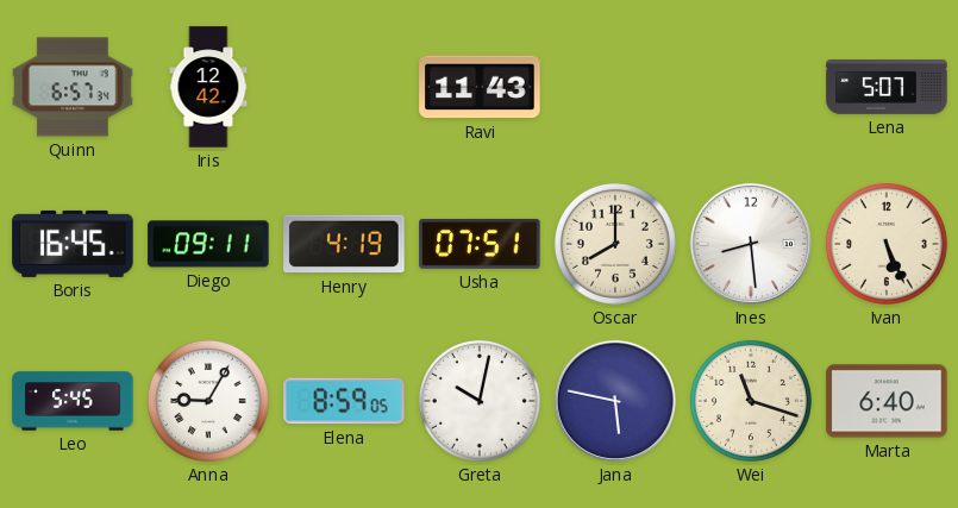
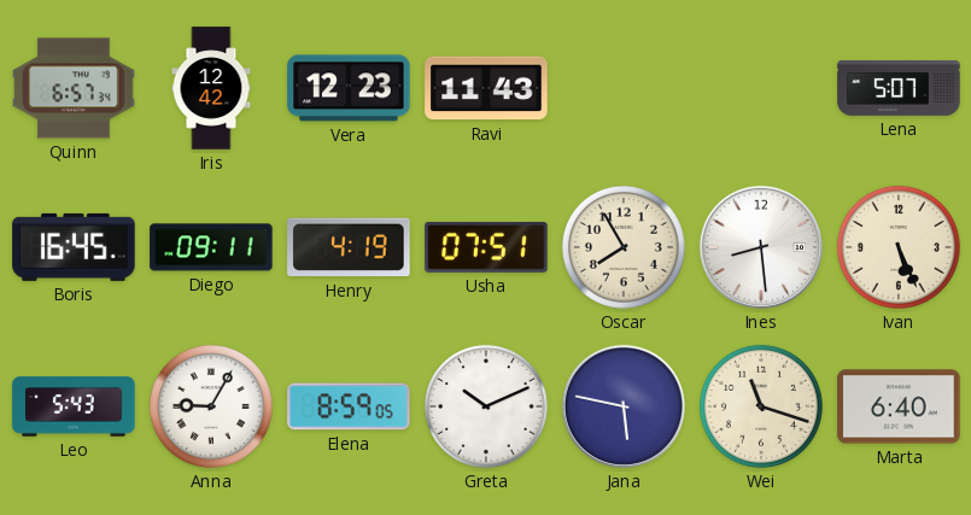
Vera: none -> 12:23
Oscar: 8:00 -> 7:55
Leo: 5:45 -> 5:43
Greta: 10:02 -> 10:11
